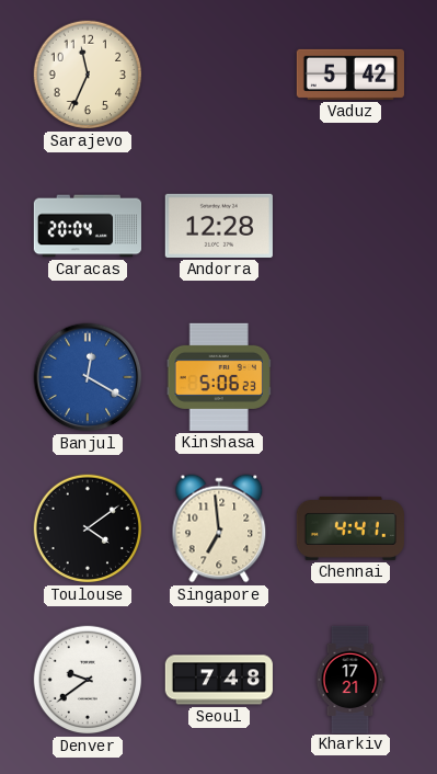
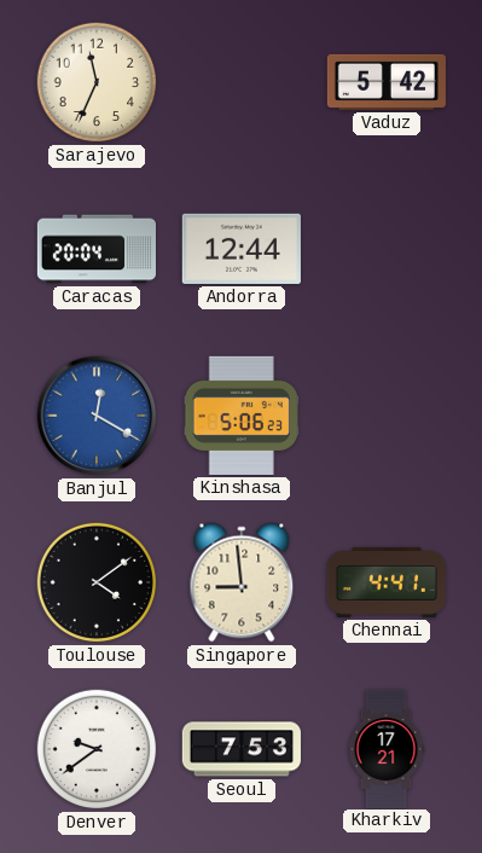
Andorra: 12:28 -> 12:44
Singapore: 6:59 -> 8:59
Seoul: 7:48 -> 7:53
